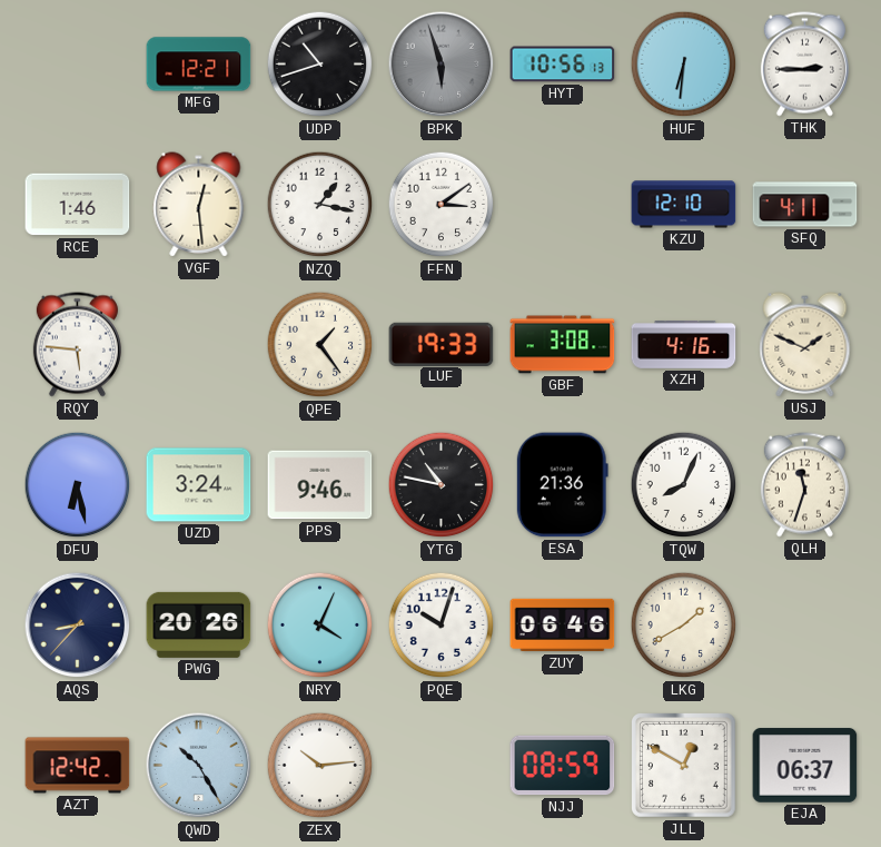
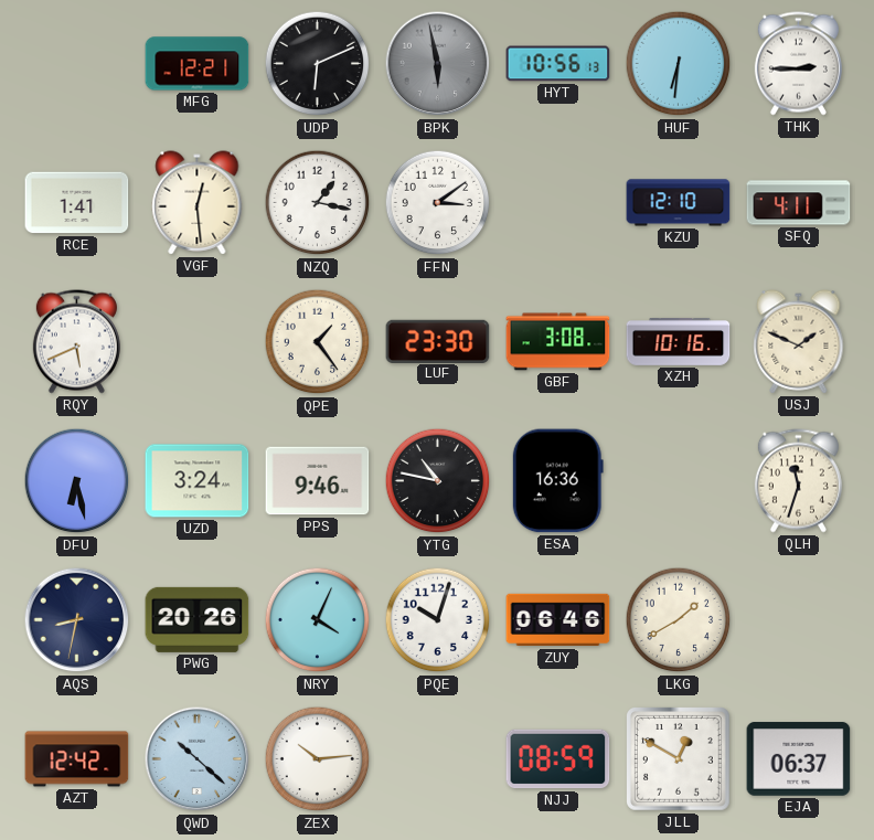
UDP: 10:42 -> 6:11
BPK: 5:57 -> 5:58
RCE: 1:46 -> 1:41
RQY: 5:46 -> 5:41
LUF: 19:33 -> 23:30
XZH: 4:16 -> 10:16
ESA: 21:36 -> 16:36
TQW: 8:04 -> none
AQS: 8:37 -> 8:32
QWD: 10:25 -> 10:22
